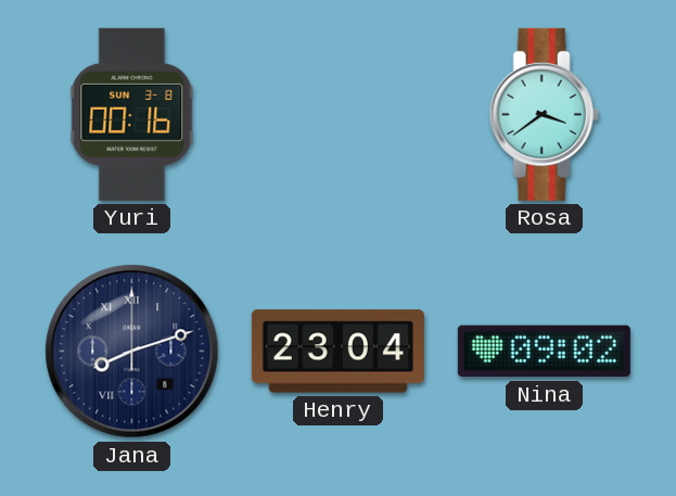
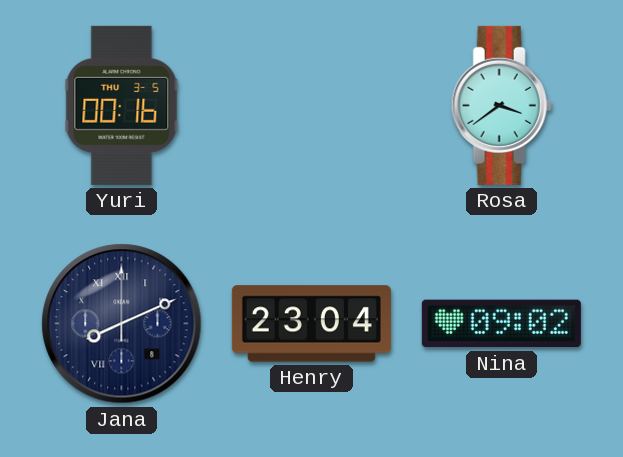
Yuri date: SUN 3-8 -> THU 3-5
Jana: 8:12 -> 8:11
